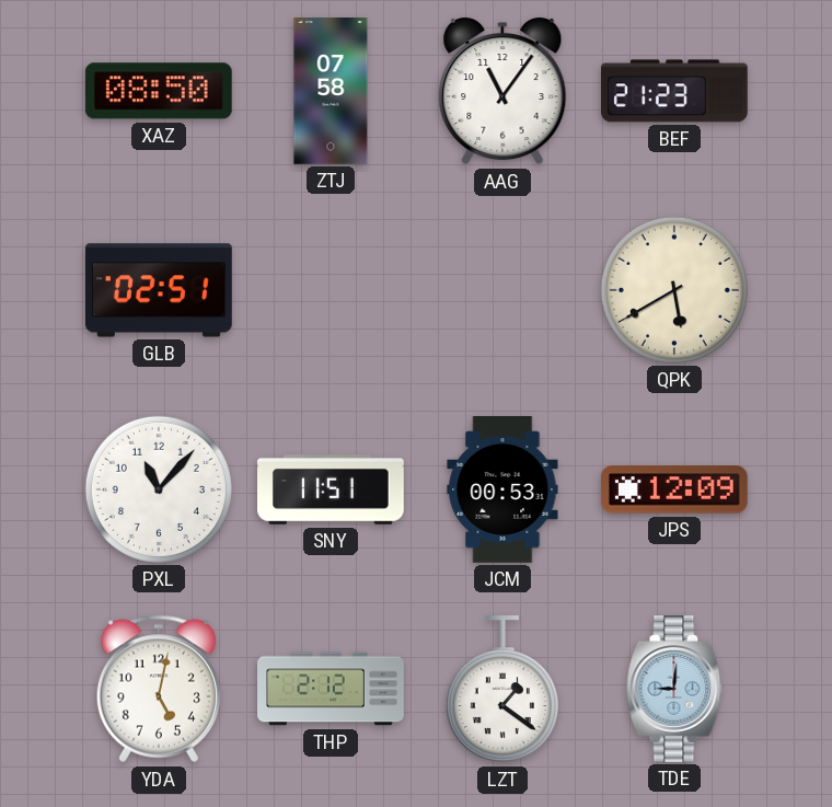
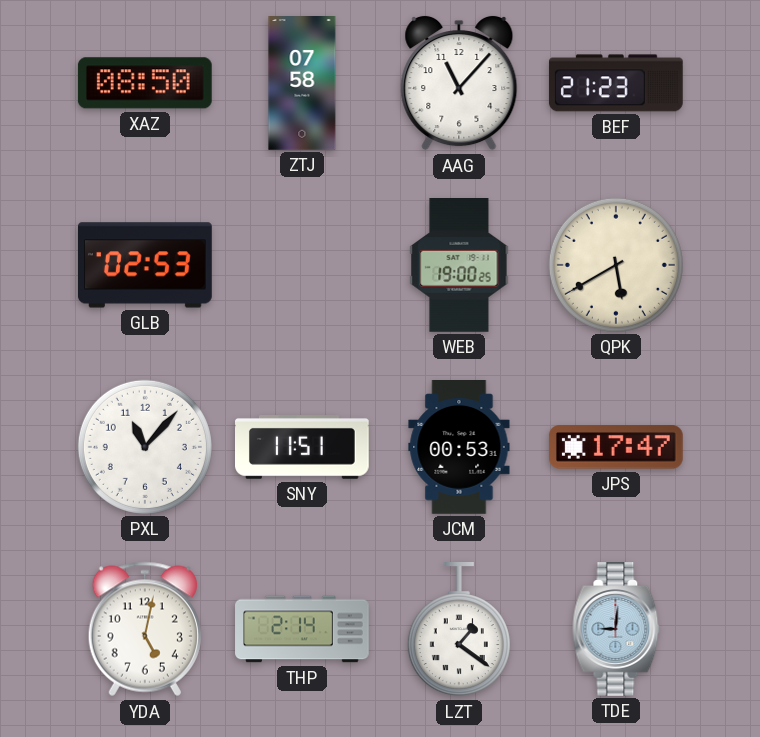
AAG: 11:06 -> 11:07
GLB: 02:51 -> 02:53
WEB: none -> 19:00
JPS: 12:09 -> 17:47
THP: 2:12 -> 2:14
